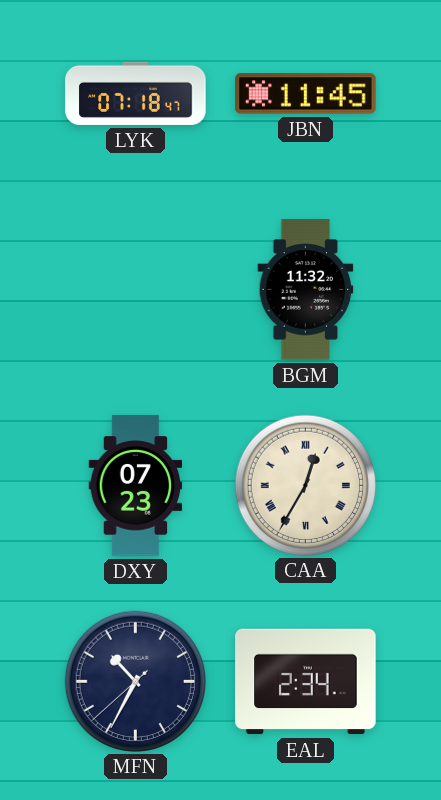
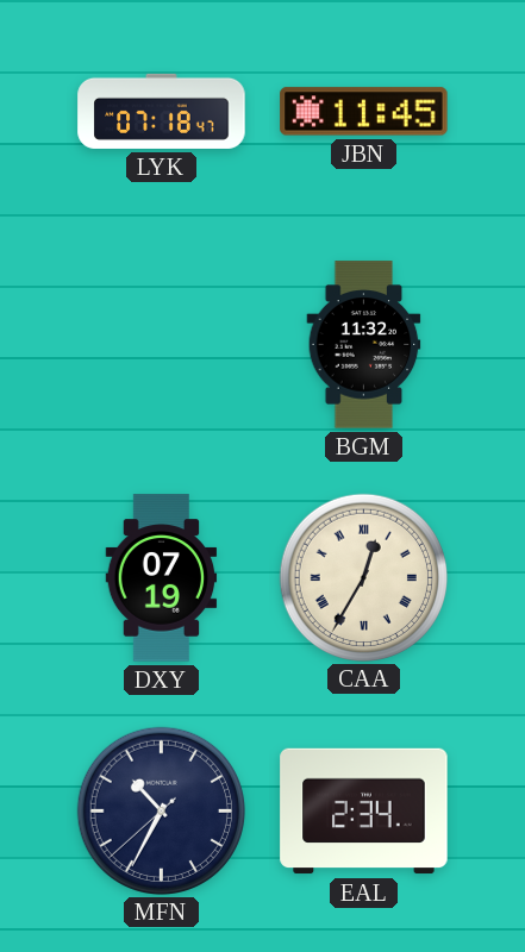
DXY: 07:23 -> 07:19
